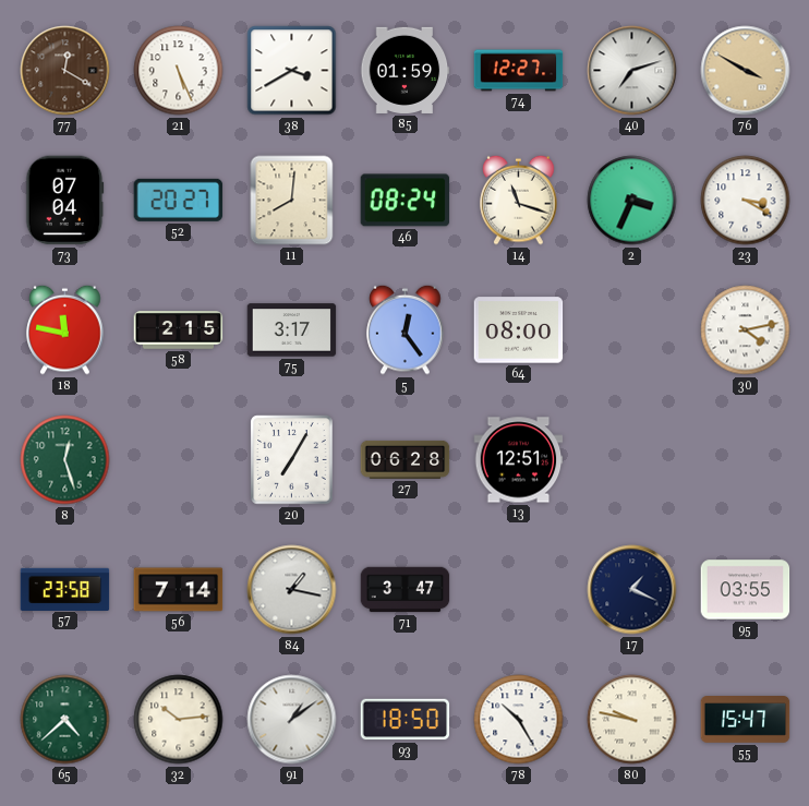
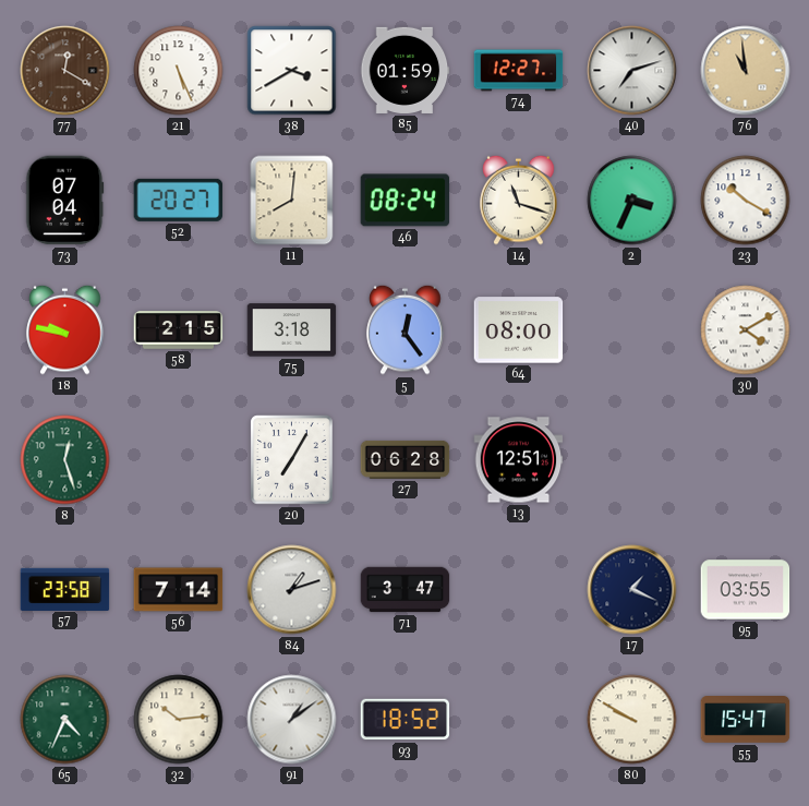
76: 3:50 -> 10:59
23: 3:20 -> 10:20
18: 11:47 -> 9:47
75: 3:17 -> 3:18
30: 4:13 -> 4:10
84: 1:17 -> 1:12
65: 4:38 -> 4:34
93: 18:50 -> 18:52
78: 10:25 -> none
80: 9:47 -> 9:50
